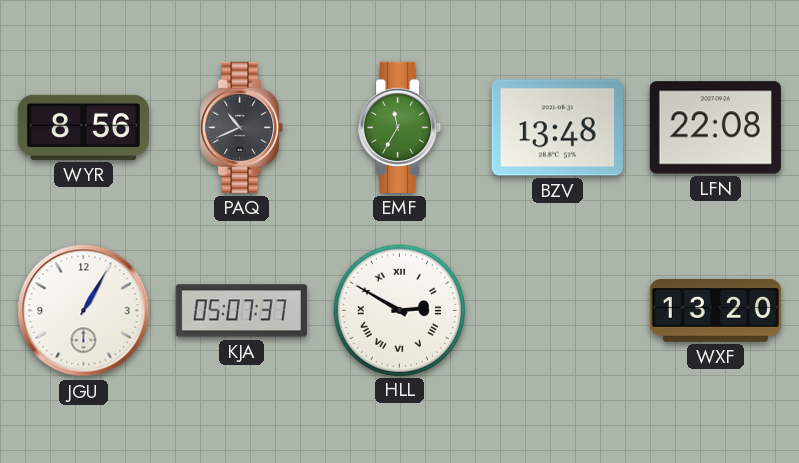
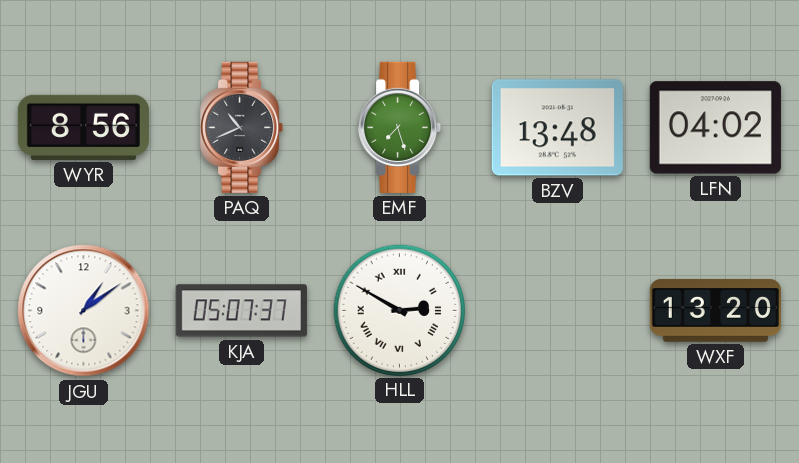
EMF: 11:35 -> 7:27
LFN: 22:08 -> 04:02
JGU: 1:05 -> 1:09
